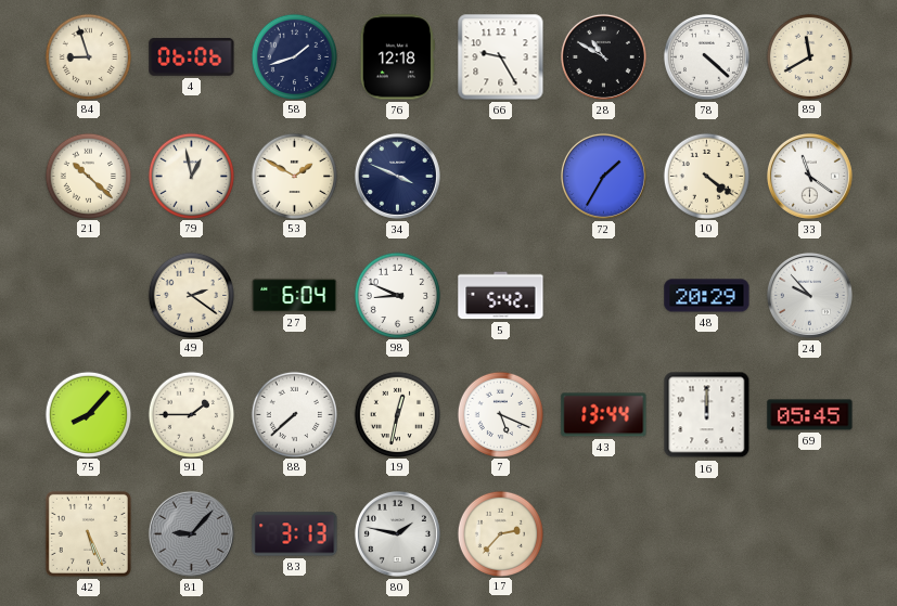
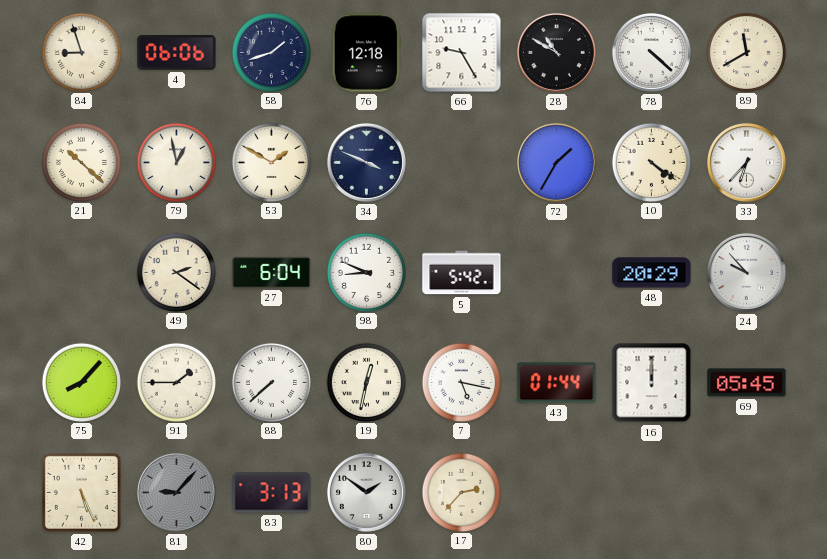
33: 11:21 -> 6:37
7: 5:19 -> 5:17
43: 13:44 -> 01:44
80: 1:47 -> 1:51
